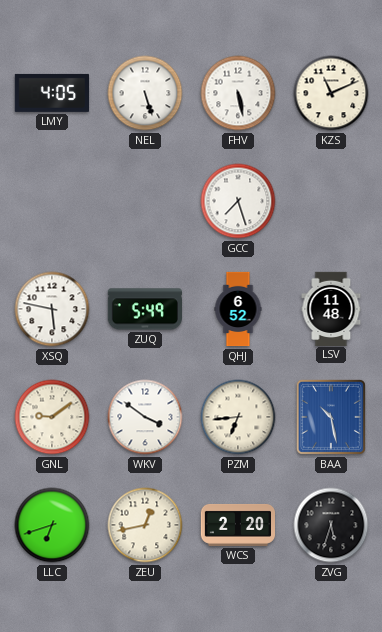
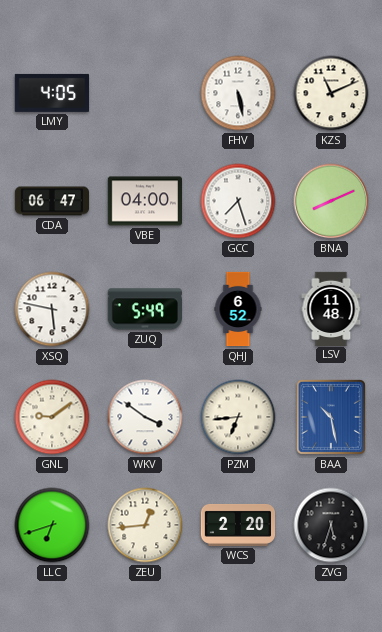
NEL: 5:27 -> none
CDA: none -> 06:47
VBE: none -> 04:00
BNA: none -> 8:11
ZEU: 12:43 -> 12:44
